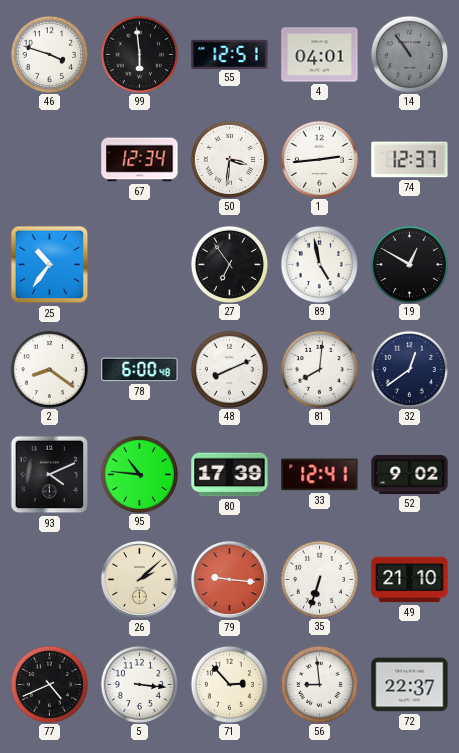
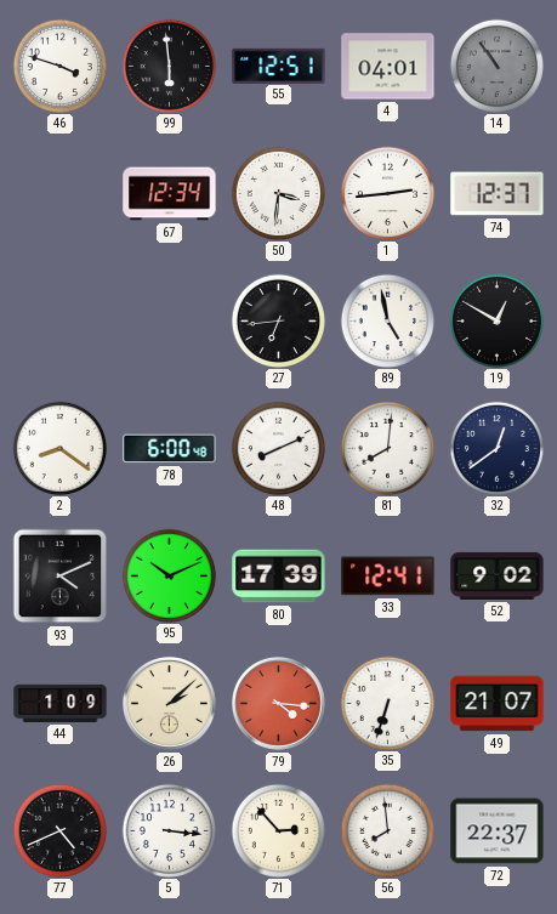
25: 10:36 -> none
27: 6:54 -> 6:44
95: 10:46 -> 10:11
44: none -> 1:09
79: 9:16 -> 4:16
49: 21:10 -> 21:07
56: 8:59 -> 7:59
